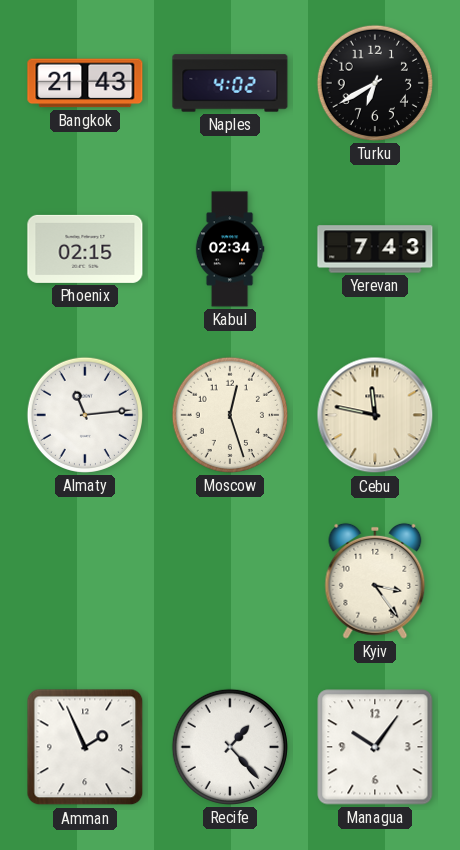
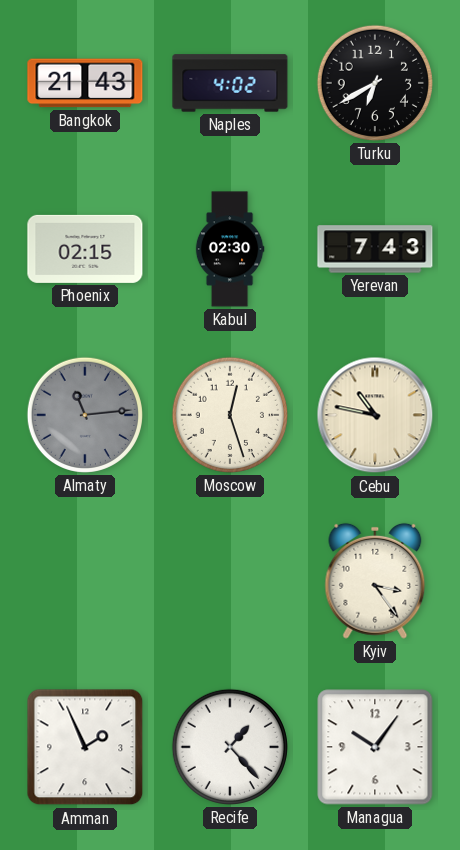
Kabul: 02:34 -> 02:30
Almaty dial: white -> grey
Cebu: 11:47 -> 10:47
